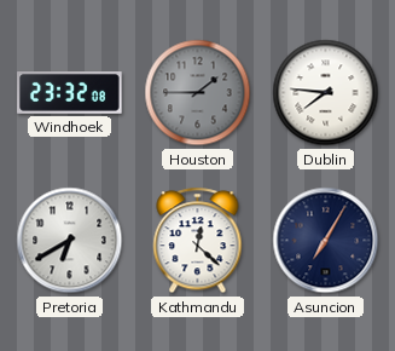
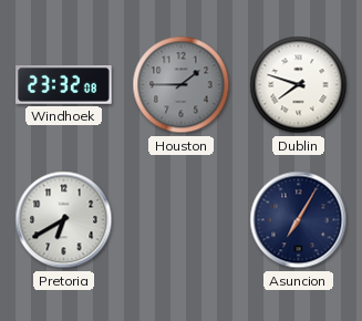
Dublin: 7:46 -> 7:48
Kathmandu: 12:22 -> none
